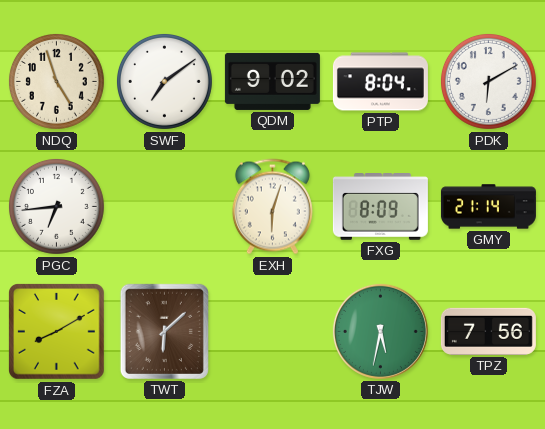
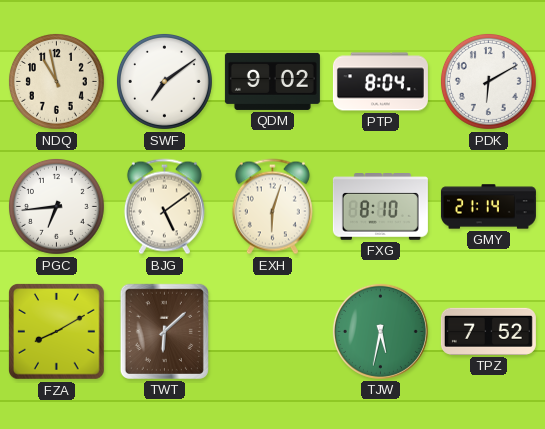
NDQ: 4:57 -> 10:58
BJG: none -> 5:09
FXG: 8:09 -> 8:10
TPZ: 7:56 -> 7:52
